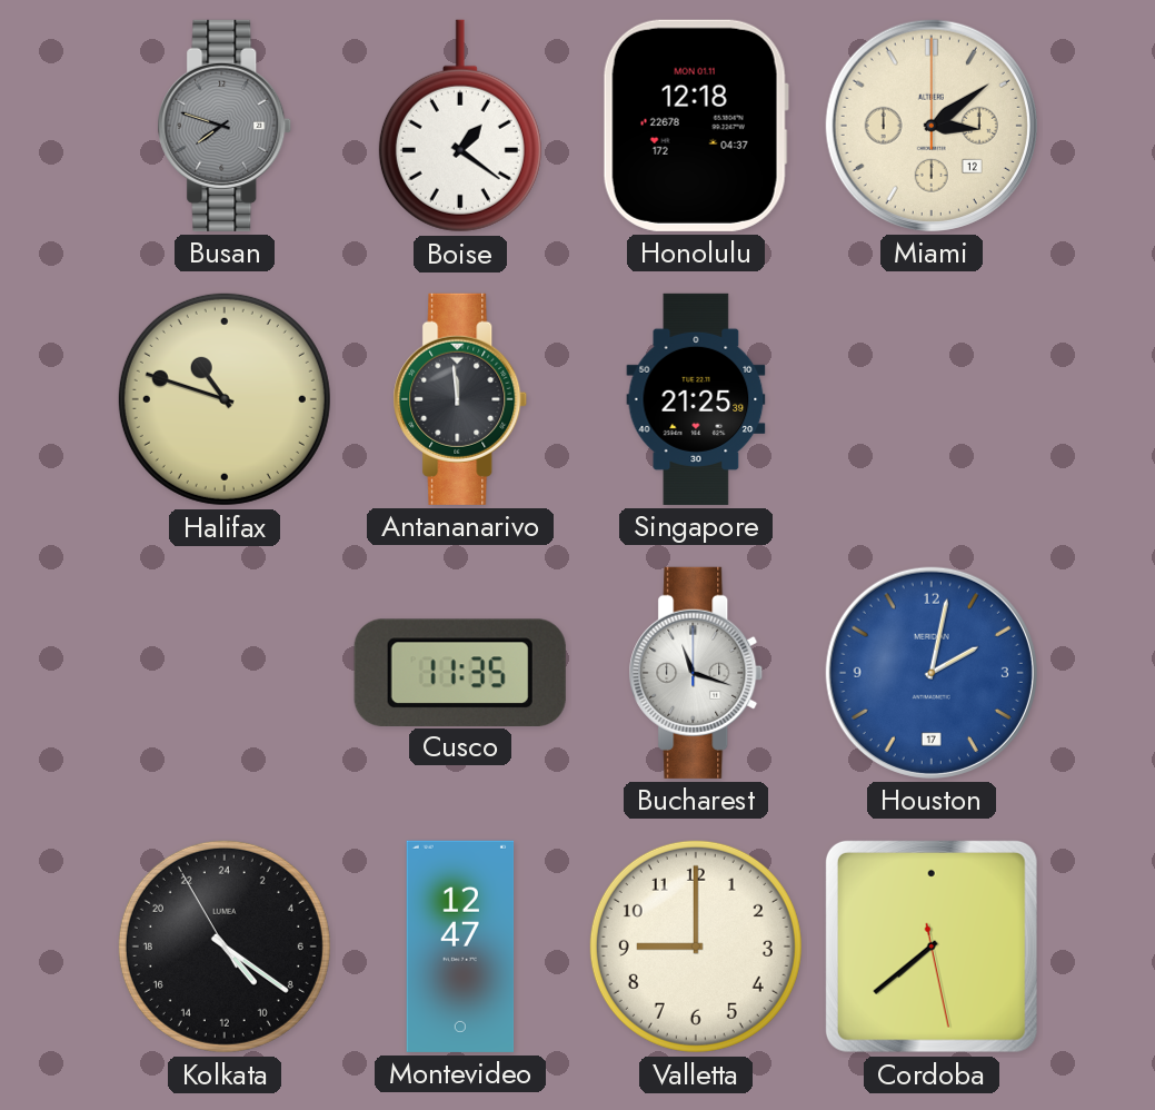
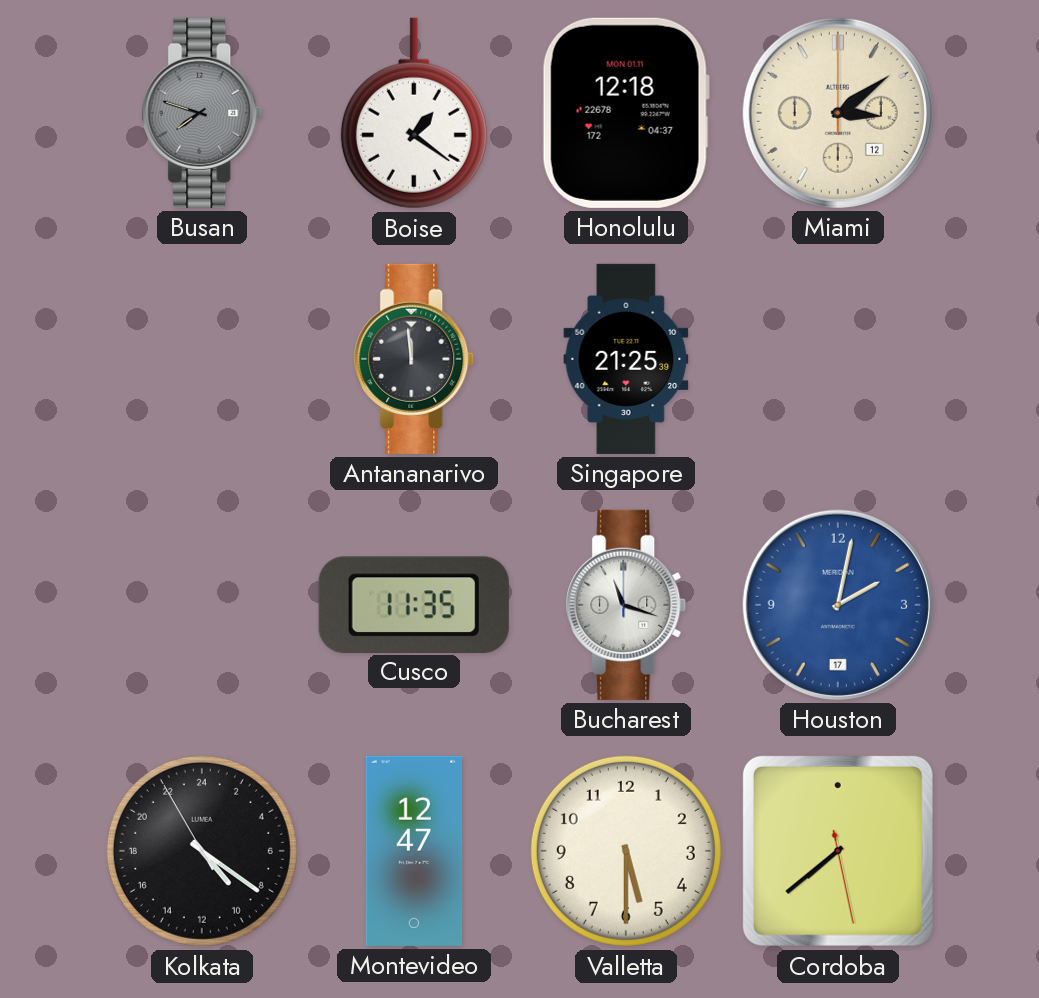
Halifax: 10:48 -> none
Valletta: 9:00 -> 5:30
